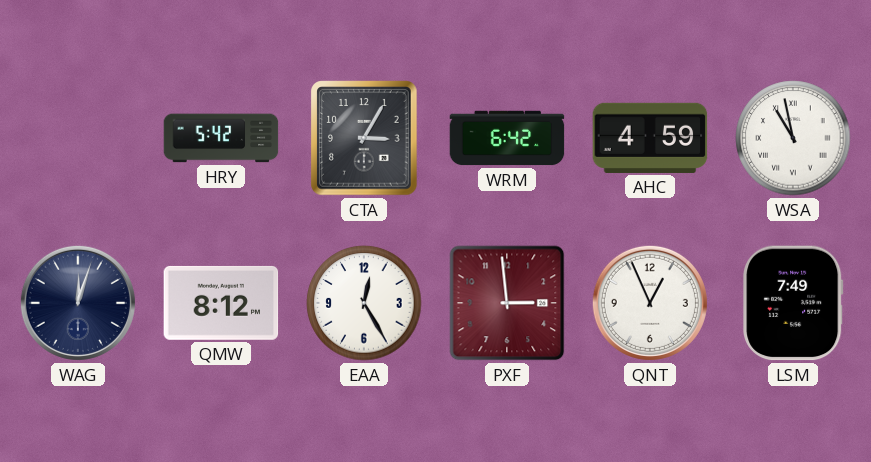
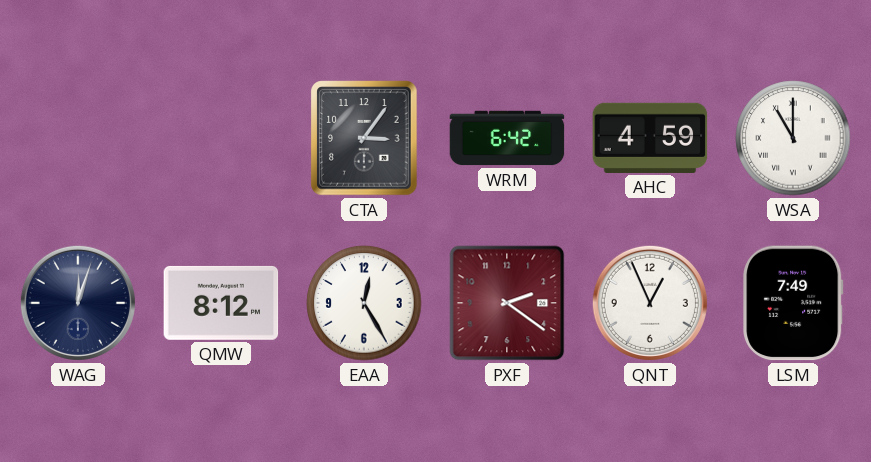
HRY: 5:42 -> none
CTA: 3:05 -> 3:06
WSA: 10:58 -> 11:00
PXF: 2:59 -> 2:21
